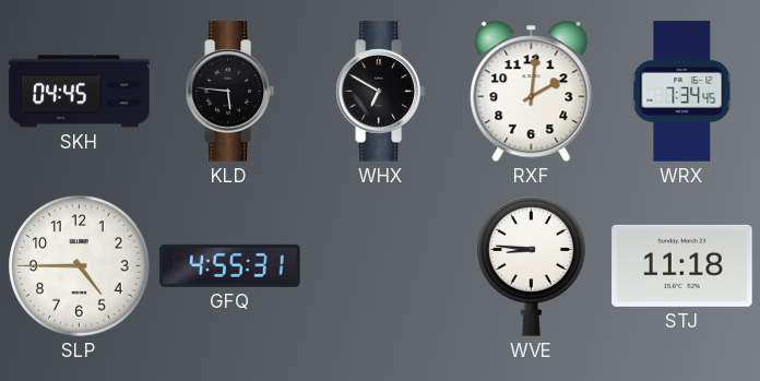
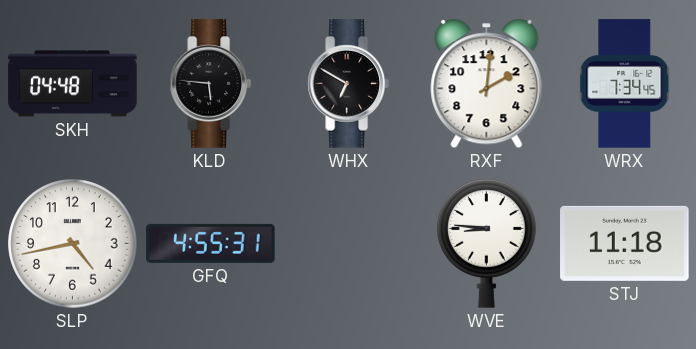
SKH: 04:45 -> 04:48
SLP: 4:45 -> 4:43
